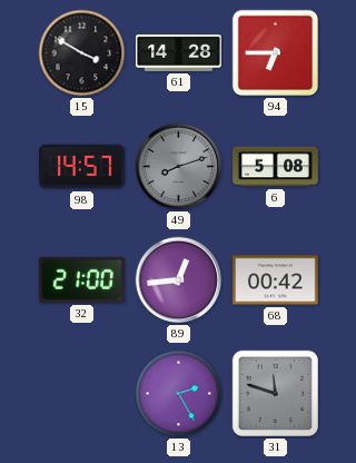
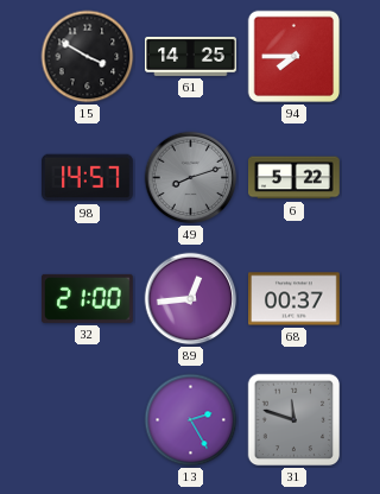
61: 14:28 -> 14:25
94: 6:45 -> 7:45
6: 5:08 -> 5:22
68: 00:42 -> 00:37
